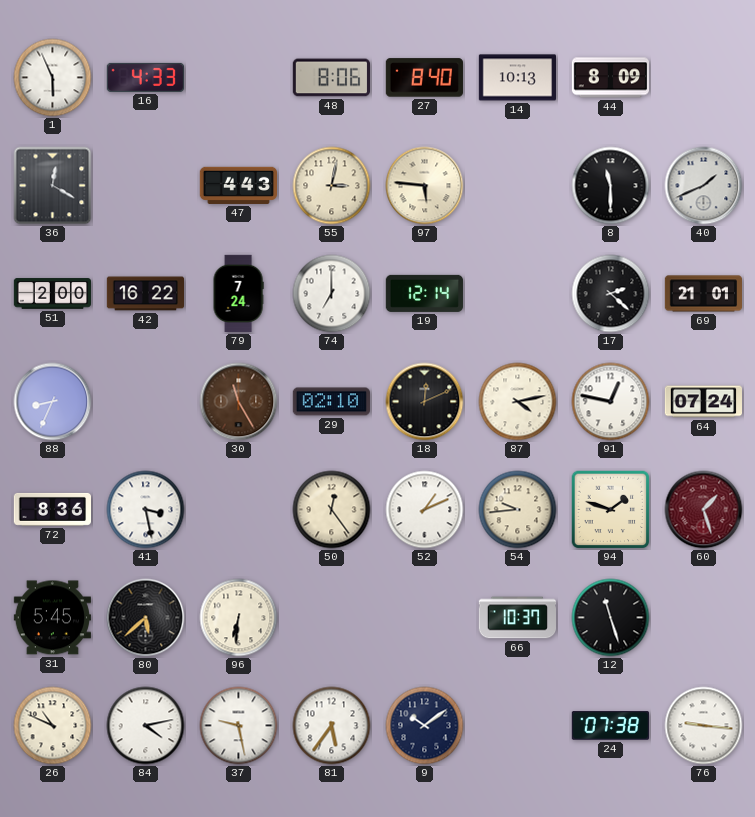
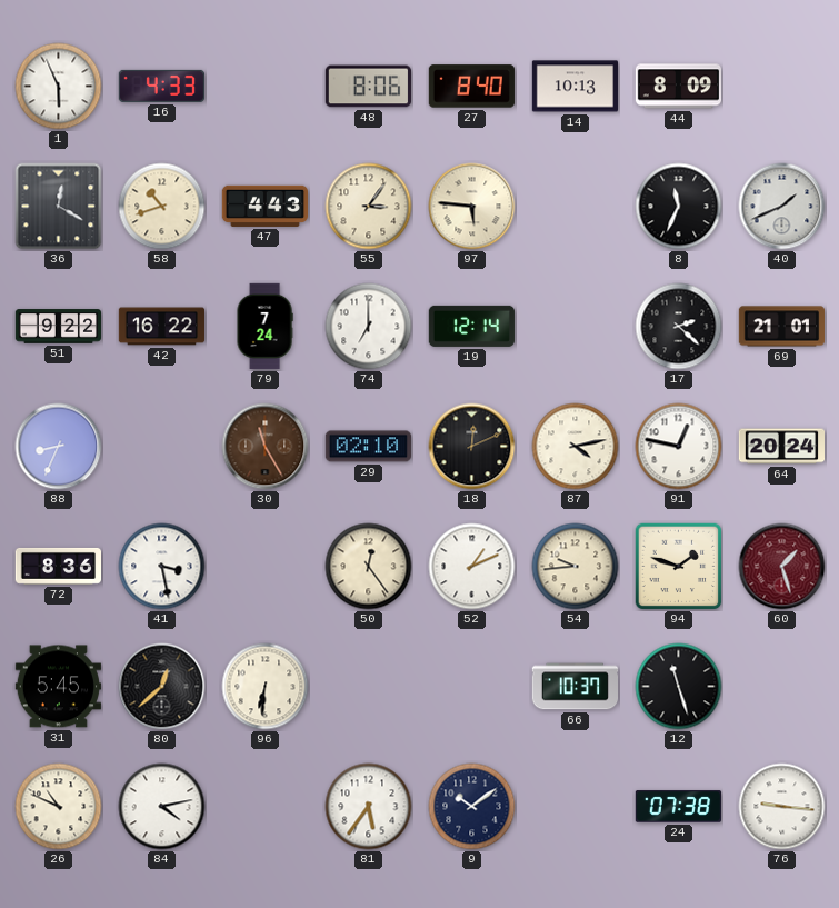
58: none -> 10:42
55: 3:02 -> 3:06
8: 11:30 -> 11:34
51: 2:00 -> 9:22
64: 07:24 -> 20:24
80: 5:38 -> 12:38
37: 9:28 -> none
